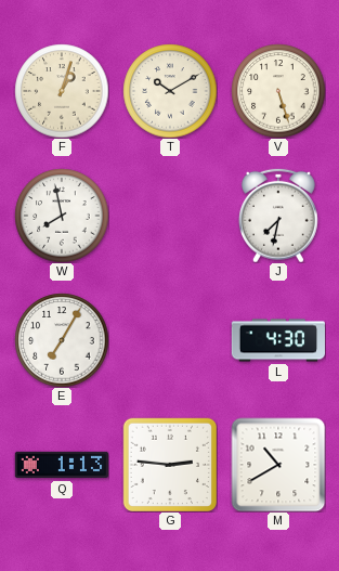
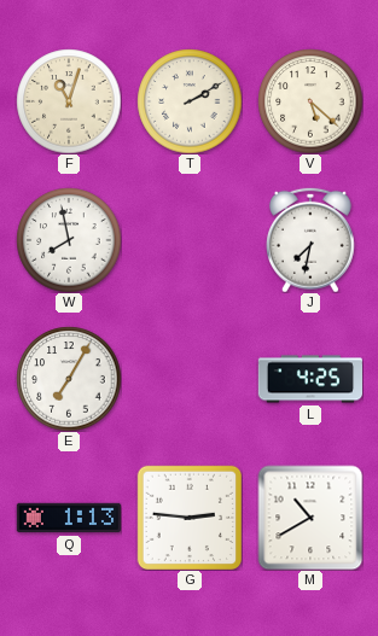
F: 1:03 -> 11:03
T: 10:10 -> 2:10
V: 5:27 -> 5:22
L: 4:30 -> 4:25
